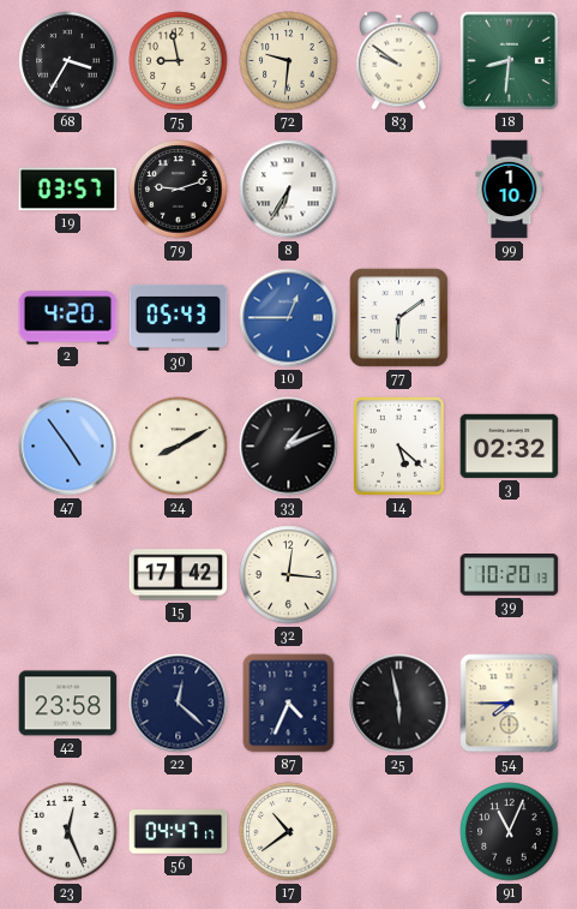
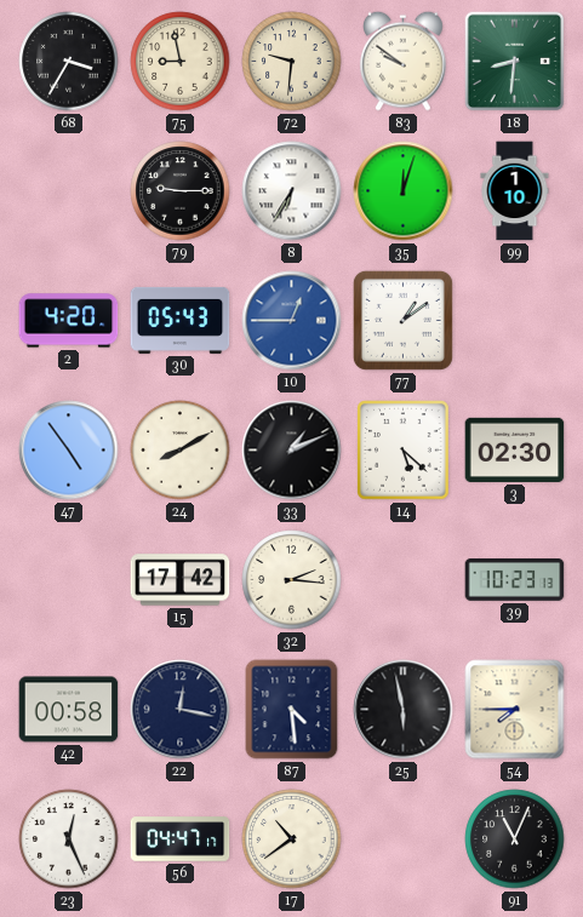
19: 03:57 -> none
79: 9:12 -> 9:15
35: none -> 12:03
77: 6:09 -> 1:09
3: 02:32 -> 02:30
32: 12:16 -> 2:16
39: 10:20 -> 10:23
42: 23:58 -> 00:58
22: 12:22 -> 12:17
87: 4:34 -> 4:29
